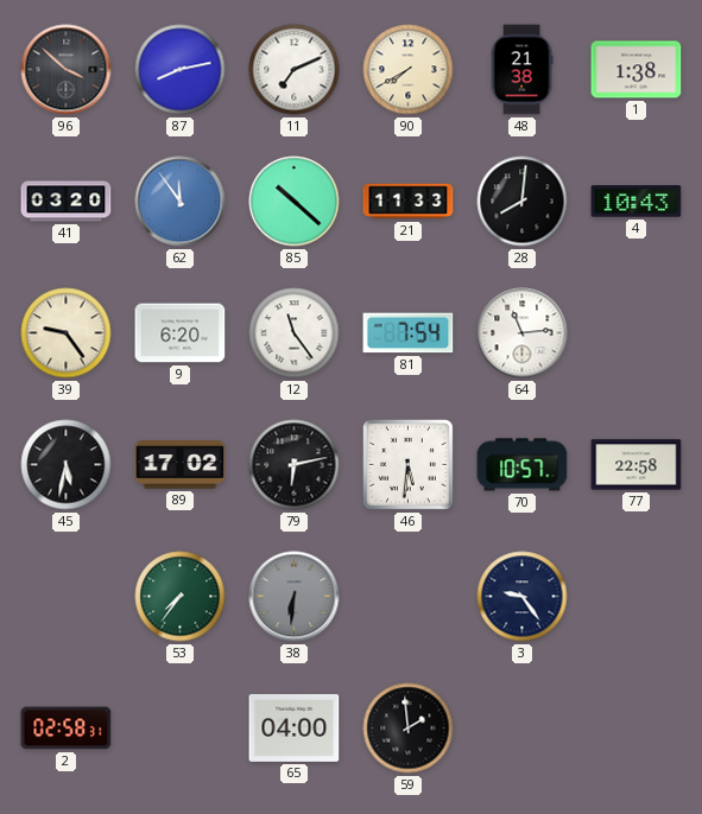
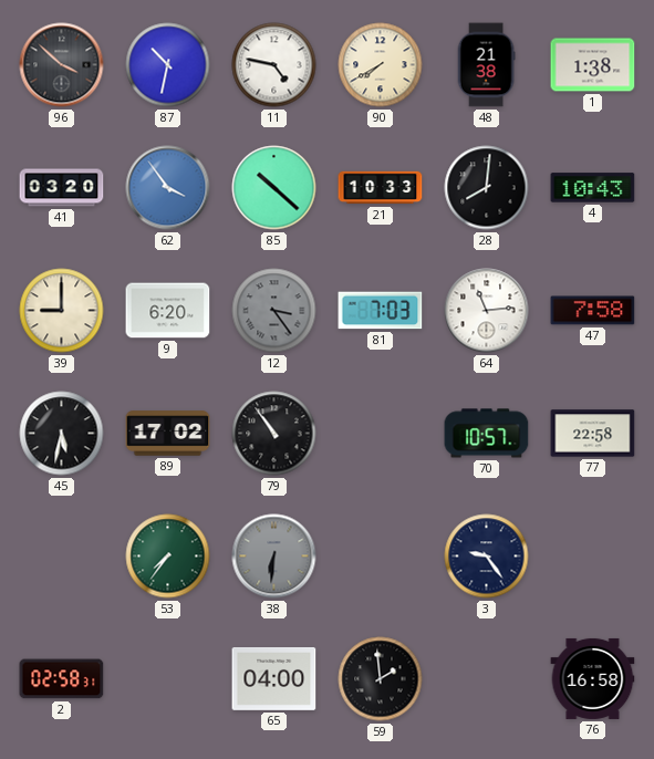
87: 8:13 -> 10:32
11: 7:11 -> 4:47
62: 11:54 -> 3:54
21: 11:33 -> 10:33
39: 9:24 -> 9:00
12: 11:24 -> 3:24
12 dial: white -> grey
81: 7:54 -> 7:03
47: none -> 7:58
79: 6:13 -> 10:54
46: 5:31 -> none
76: none -> 16:58
